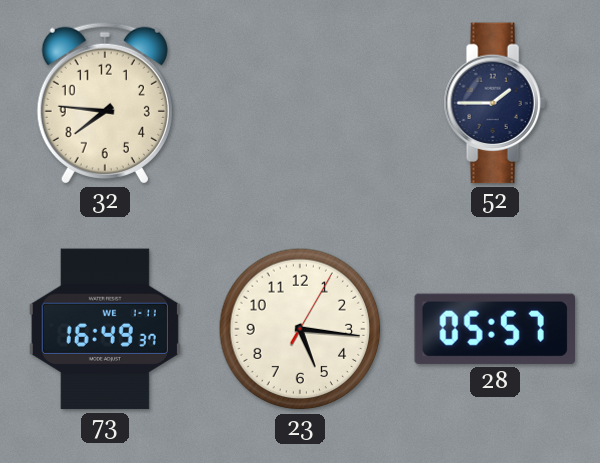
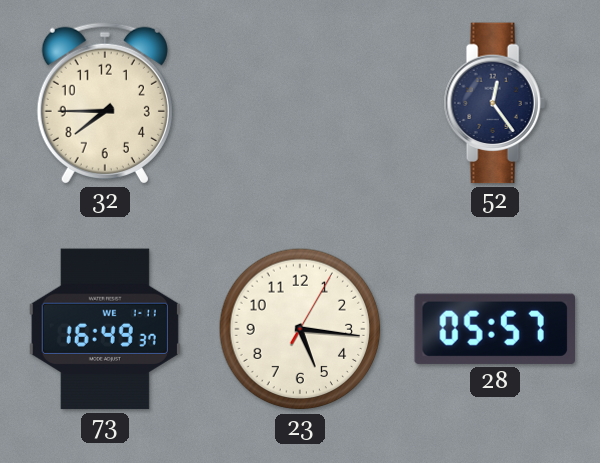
32: 7:46 -> 7:45
52: 1:45 -> 12:24
